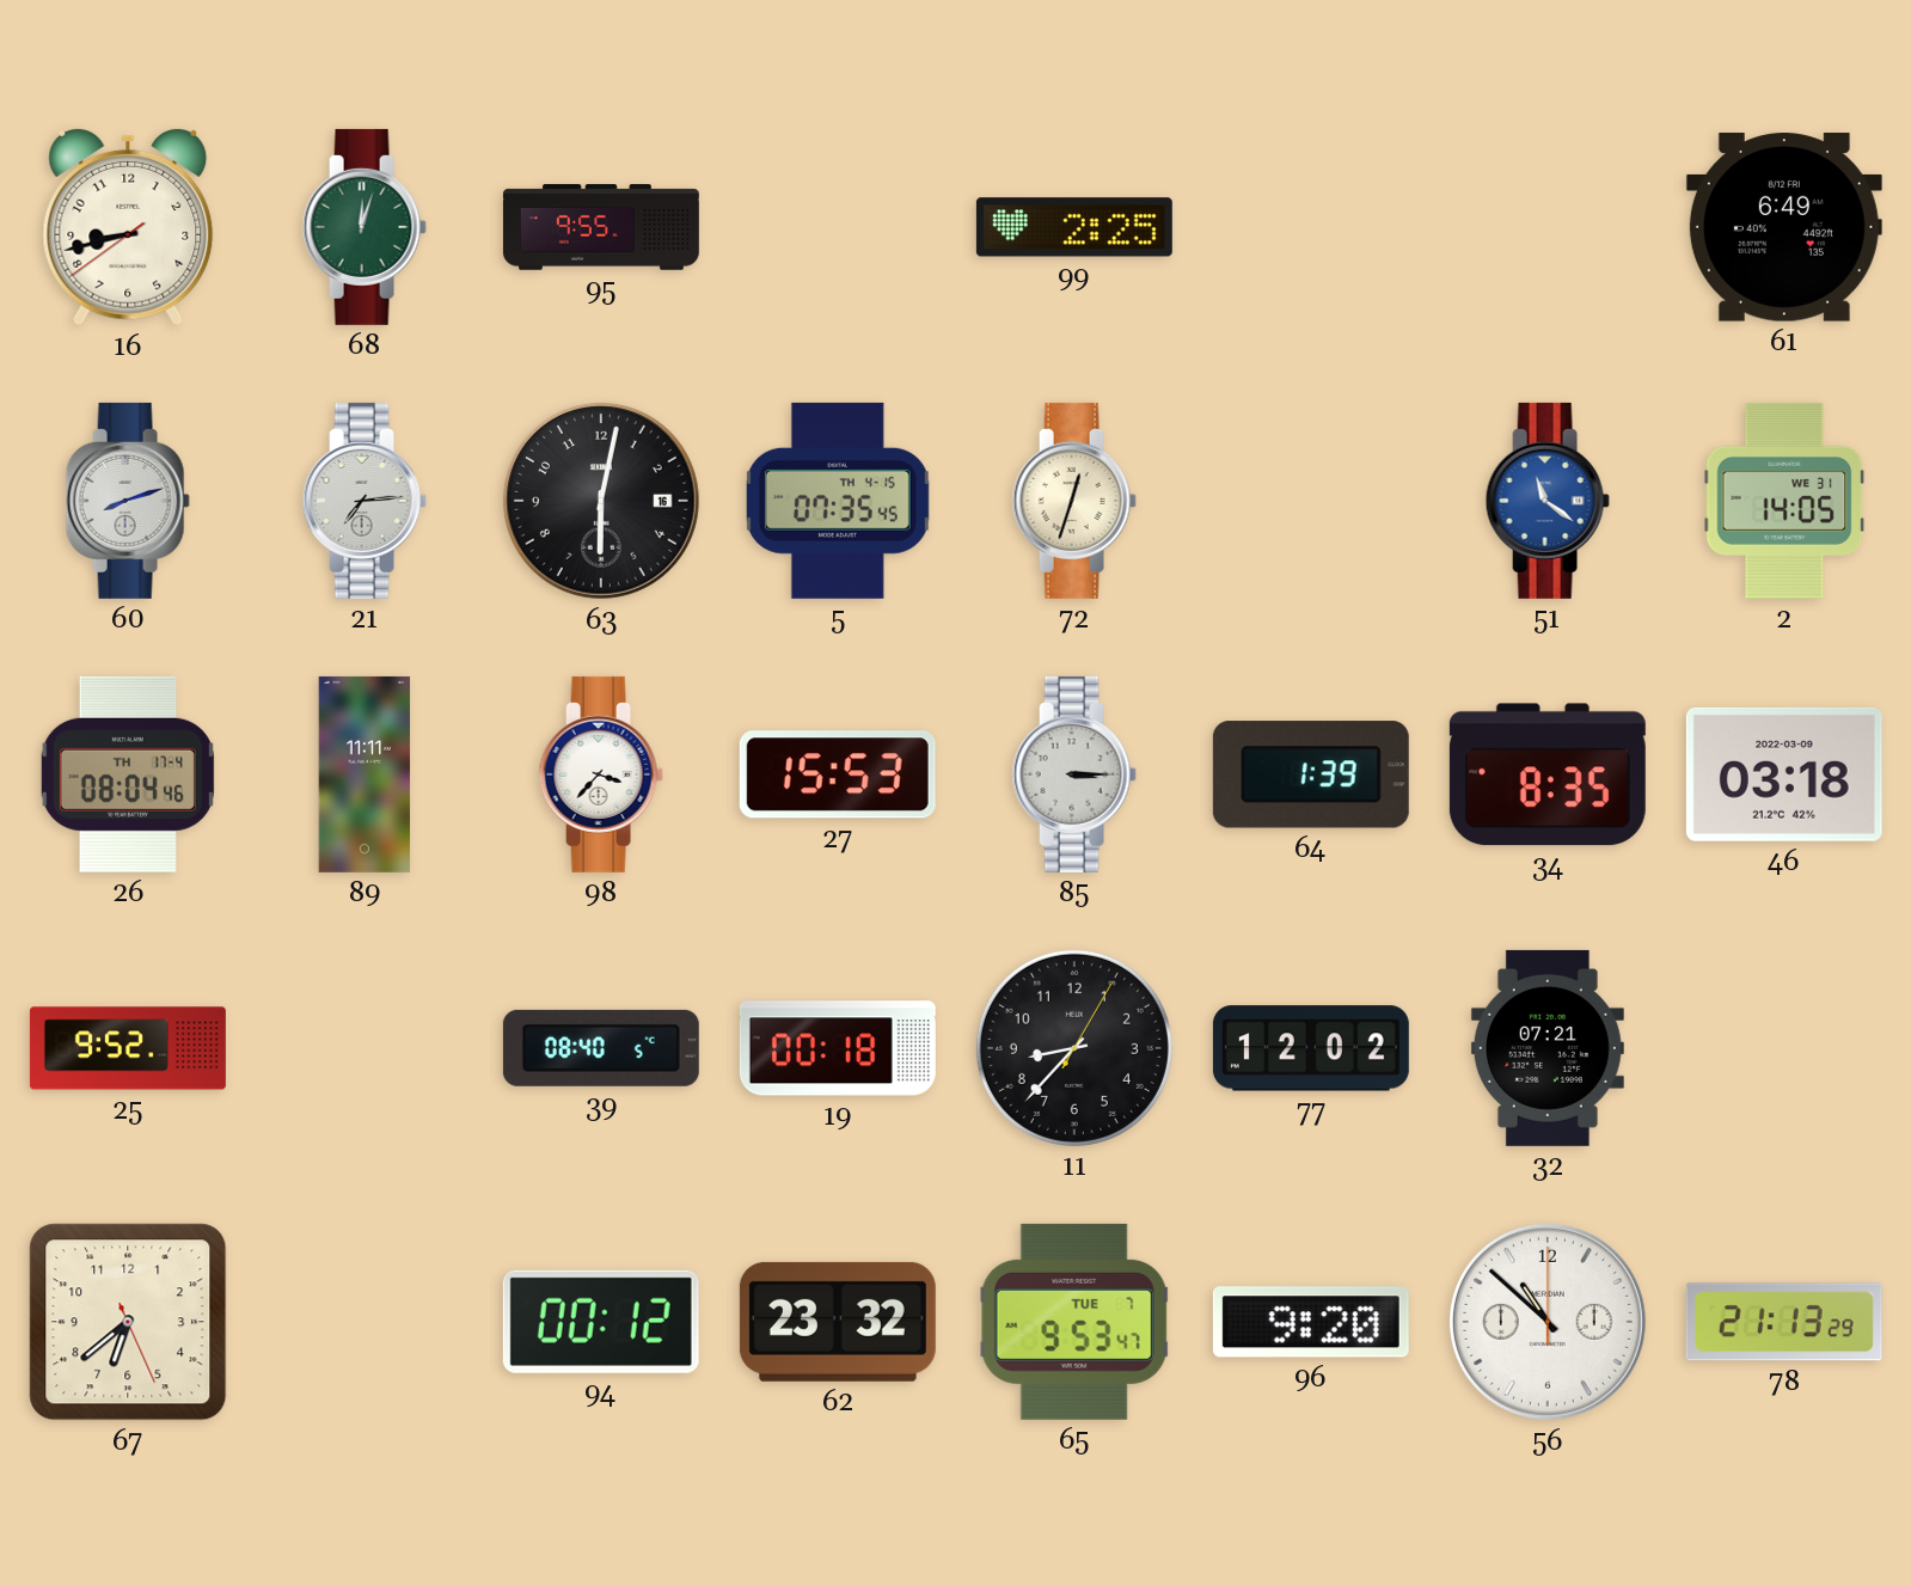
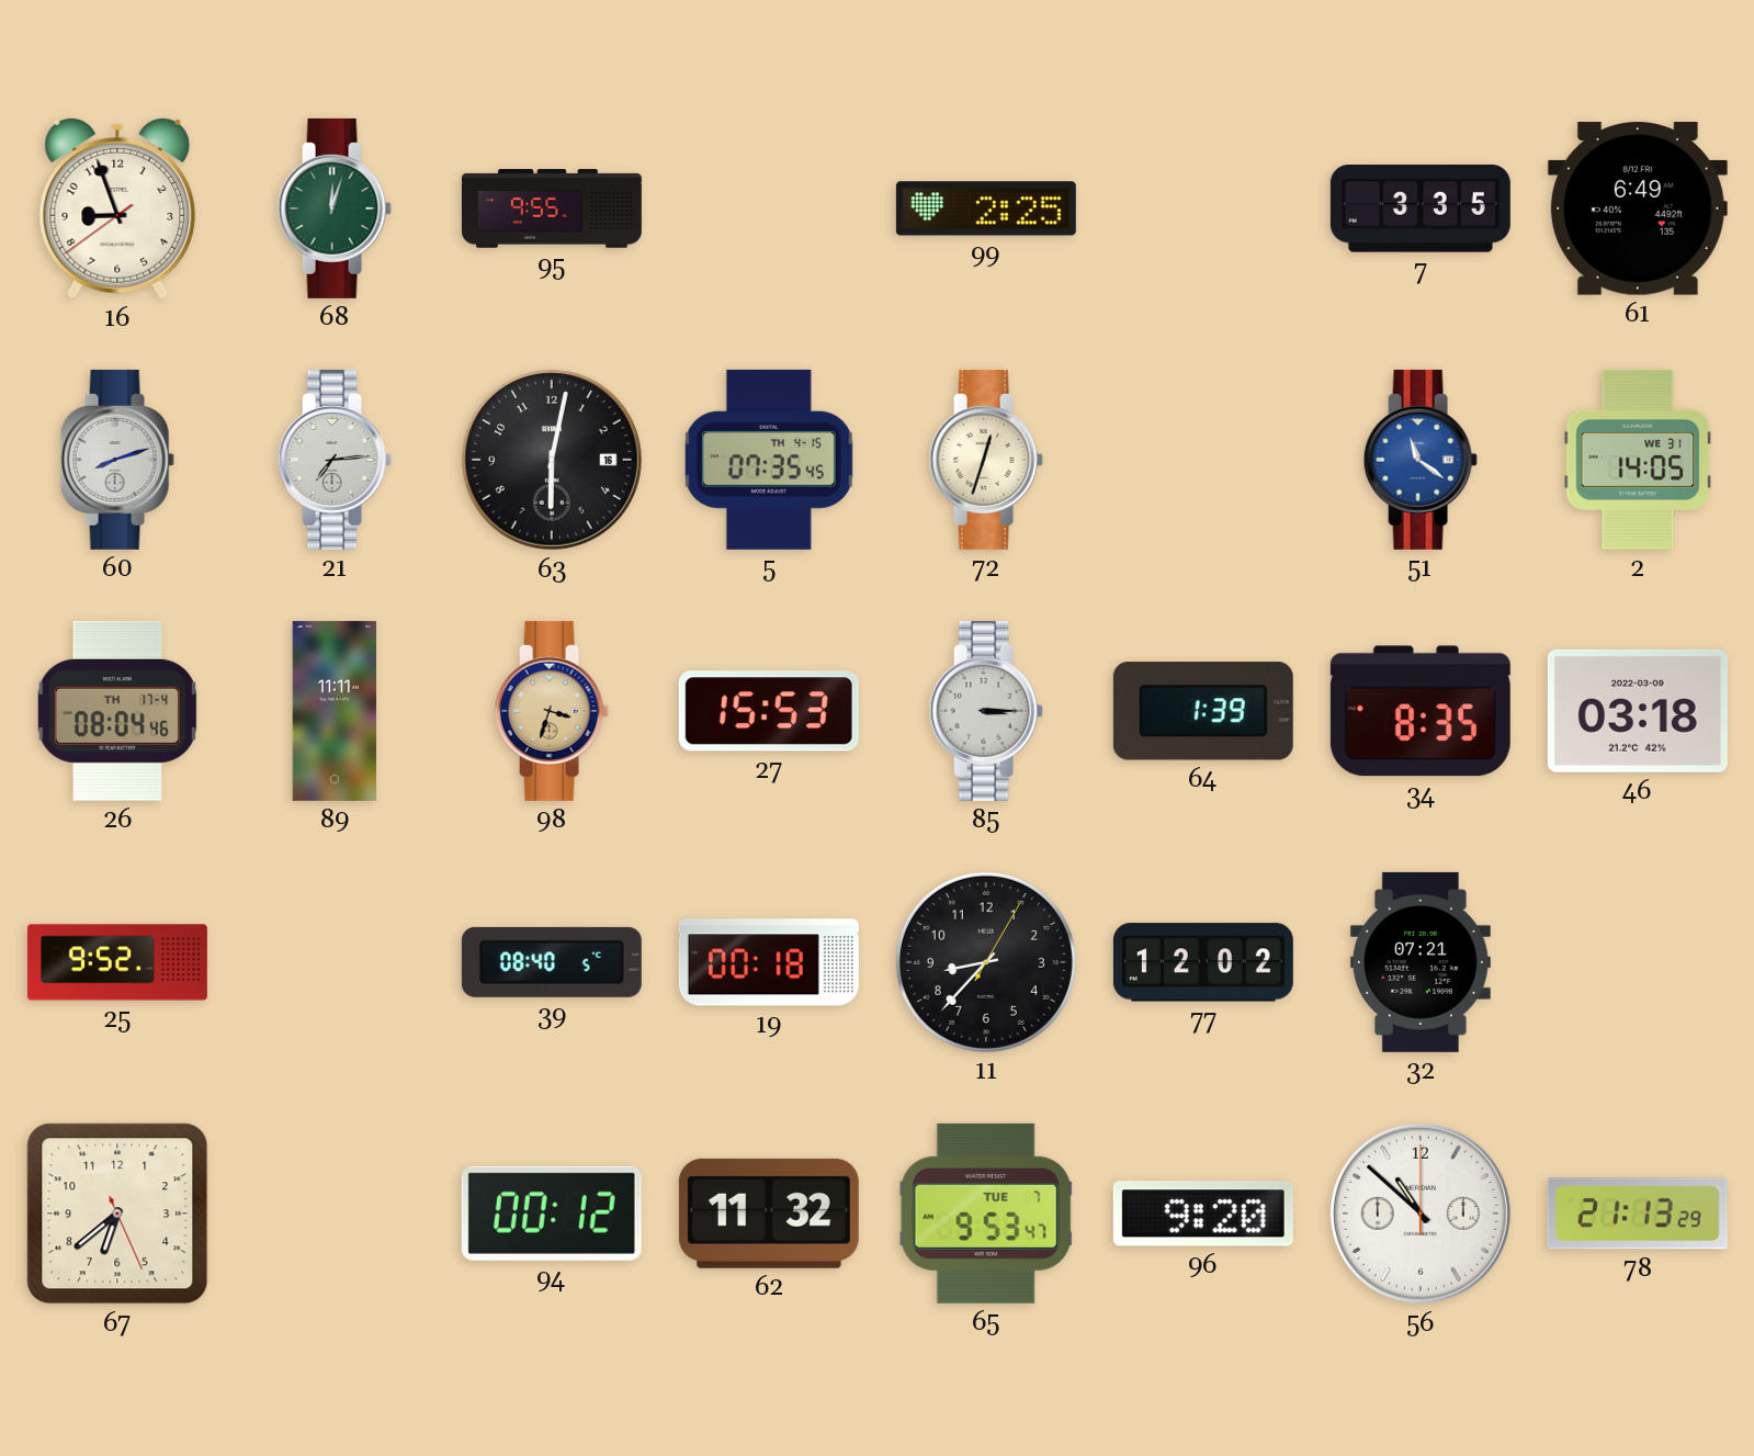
16: 8:42 -> 8:56
7: none -> 3:35
98: 3:37 -> 3:33
98 dial: white -> champagne
62: 23:32 -> 11:32
